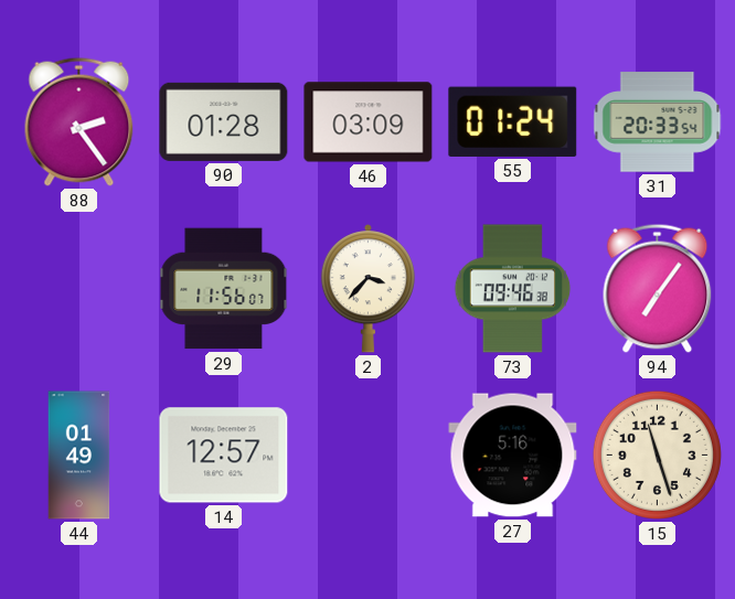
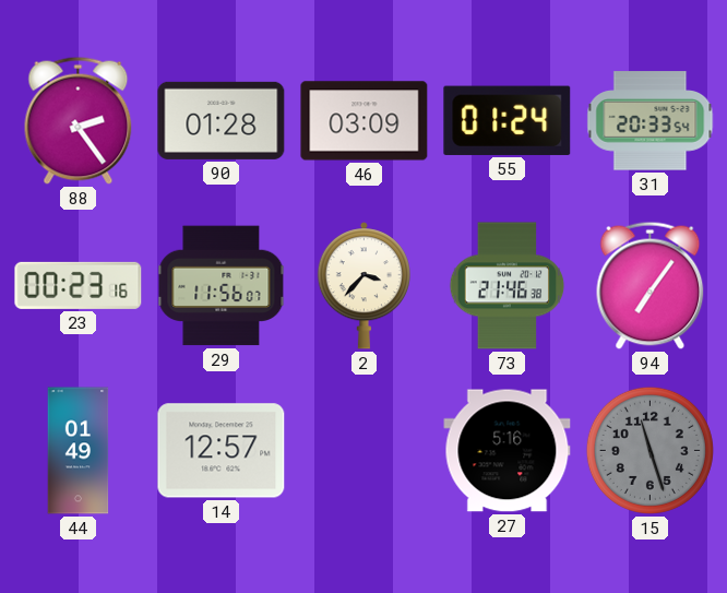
23: none -> 00:23
73: 09:46 -> 21:46
15 dial: cream -> grey
